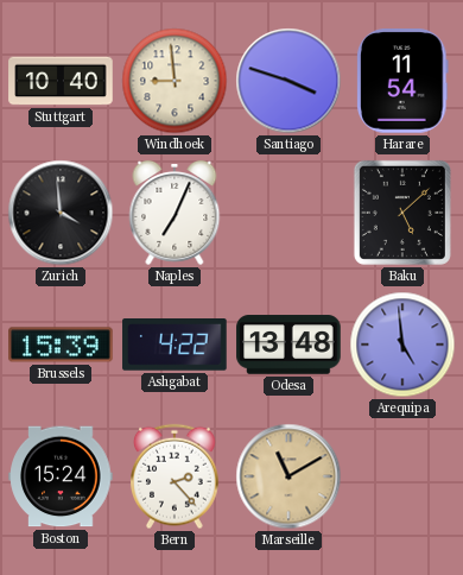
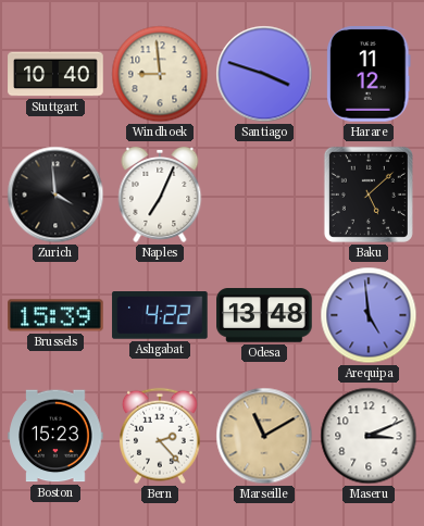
Harare: 11:54 -> 11:12
Boston: 15:24 -> 15:23
Maseru: none -> 3:11
